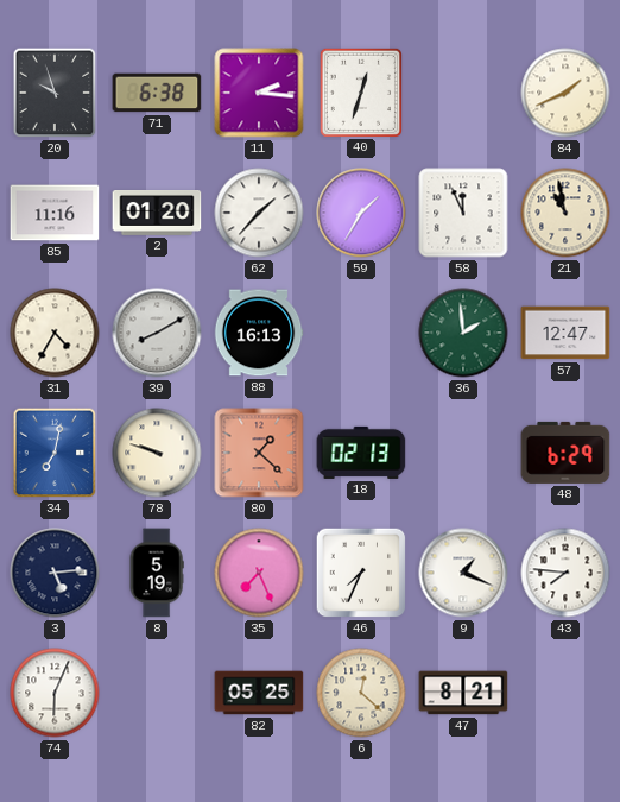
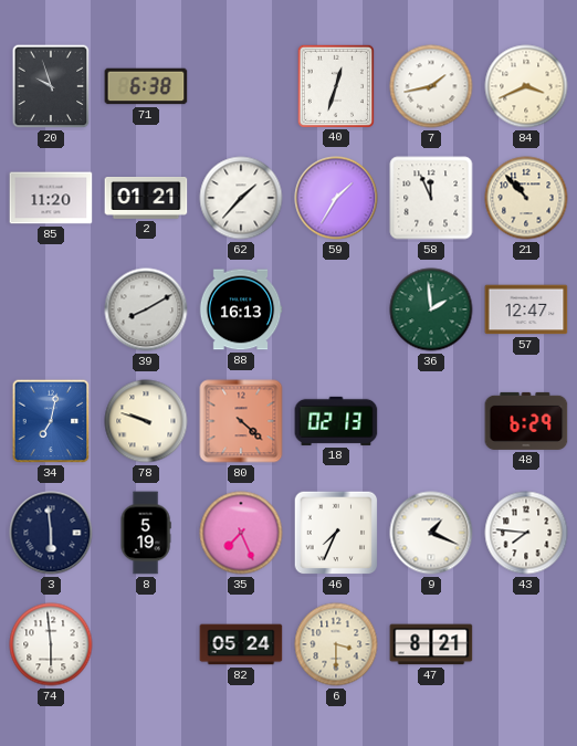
11: 2:16 -> none
7: none -> 1:43
84: 1:41 -> 3:41
85: 11:16 -> 11:20
2: 01:20 -> 01:21
21: 10:58 -> 10:53
31: 4:35 -> none
80: 1:22 -> 4:22
3: 5:14 -> 5:59
74: 6:04 -> 5:59
82: 05:25 -> 05:24
6: 12:22 -> 3:30
